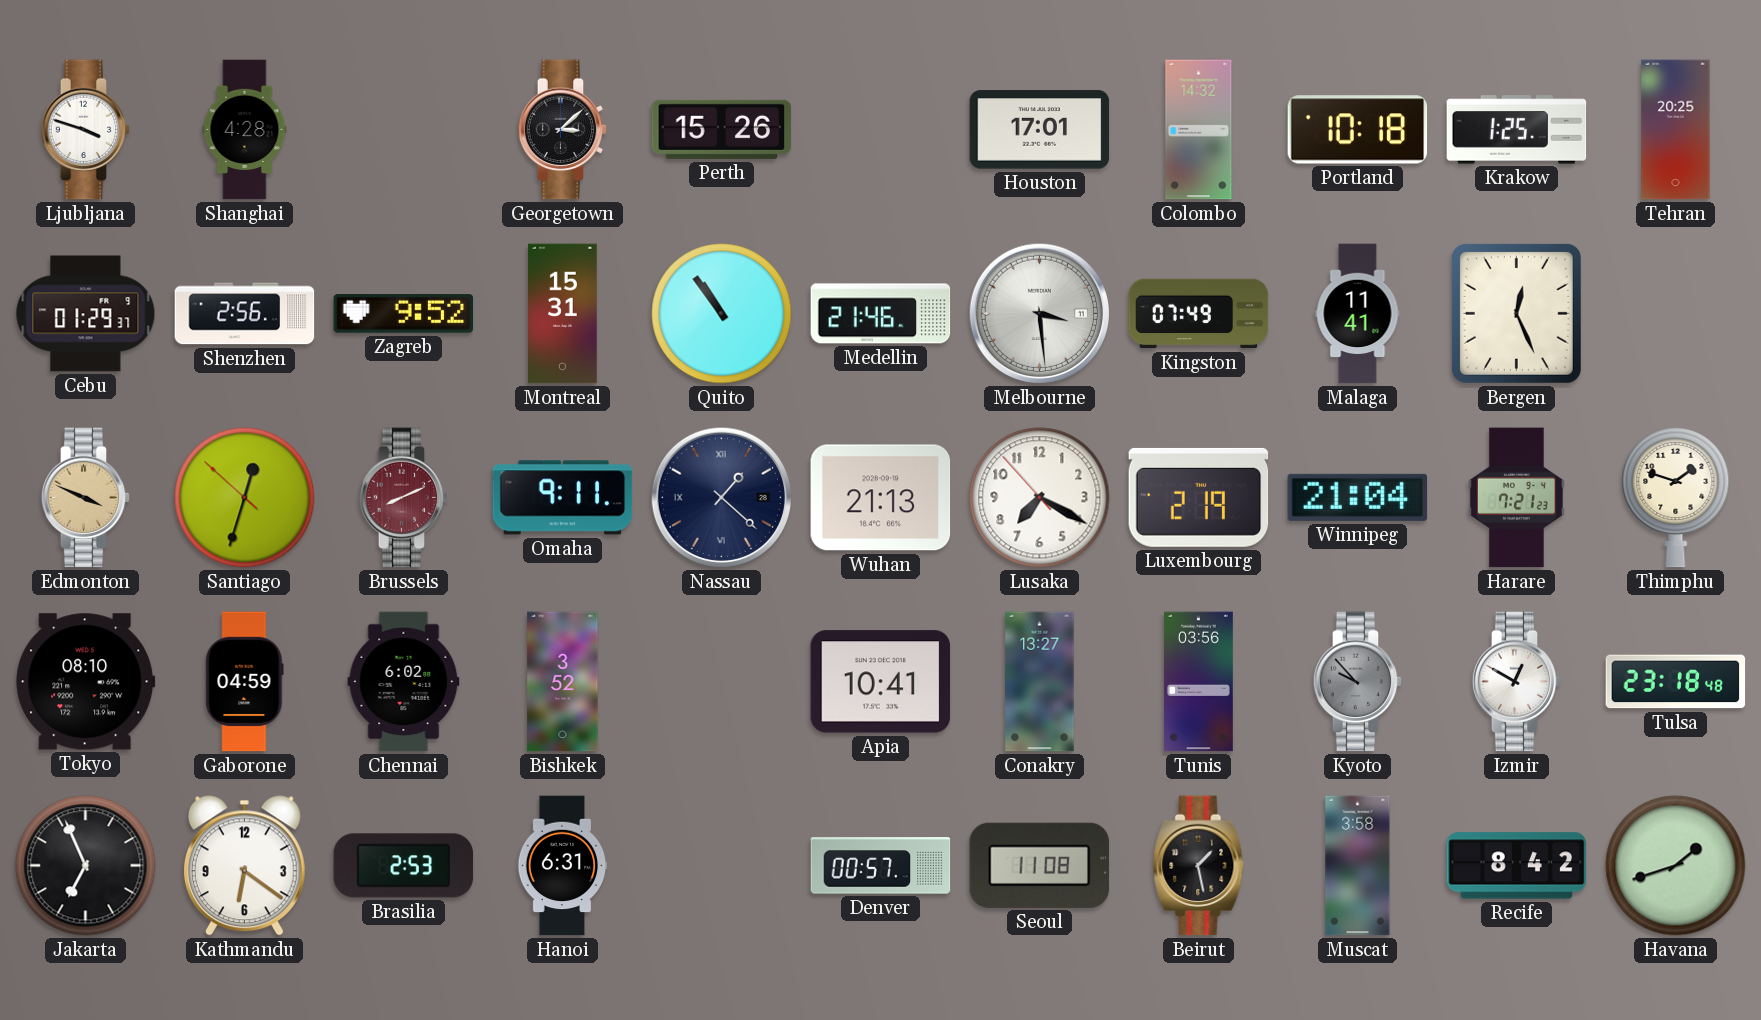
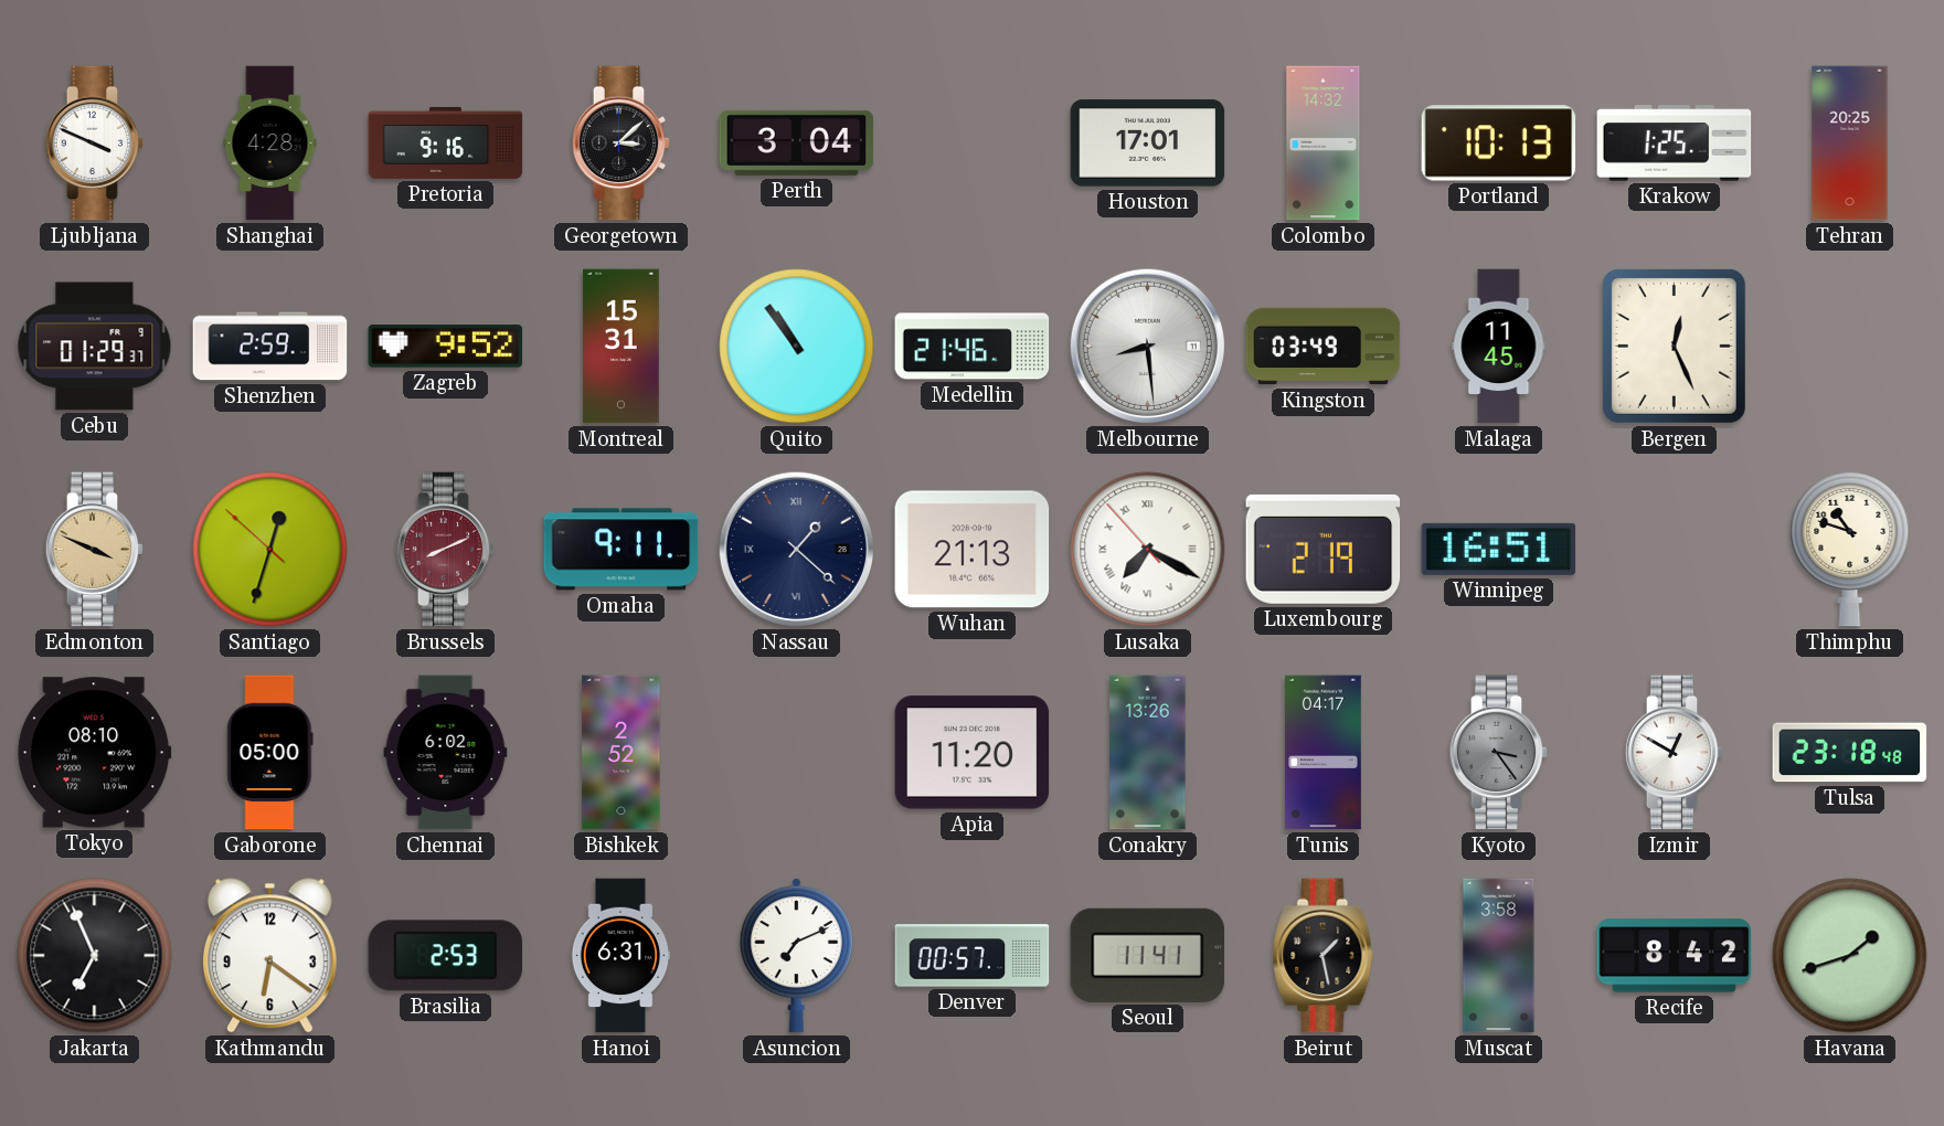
Ljubljana: 3:48 -> 3:49
Pretoria: none -> 9:16
Perth: 15:26 -> 3:04
Portland: 10:18 -> 10:13
Shenzhen: 2:56 -> 2:59
Melbourne: 3:29 -> 8:29
Kingston: 07:49 -> 03:49
Malaga: 11:41 -> 11:45
Lusaka numerals: Arabic -> Roman
Winnipeg: 21:04 -> 16:51
Harare: 7:21 -> none
Thimphu: 1:48 -> 10:48
Gaborone: 04:59 -> 05:00
Bishkek: 3:52 -> 2:52
Apia: 10:41 -> 11:20
Conakry: 13:27 -> 13:26
Tunis: 03:56 -> 04:17
Kyoto: 9:53 -> 3:24
Asuncion: none -> 7:11
Seoul: 11:08 -> 11:41
